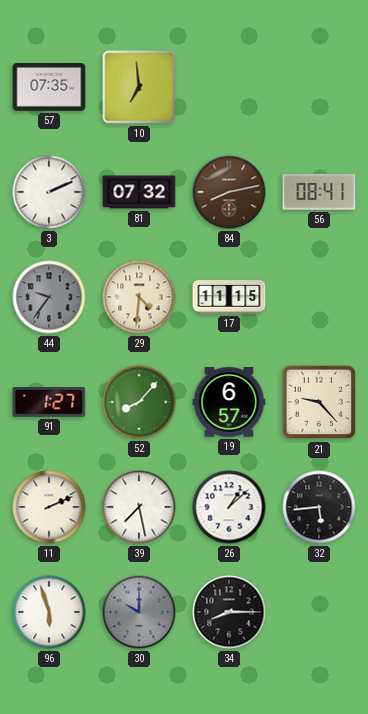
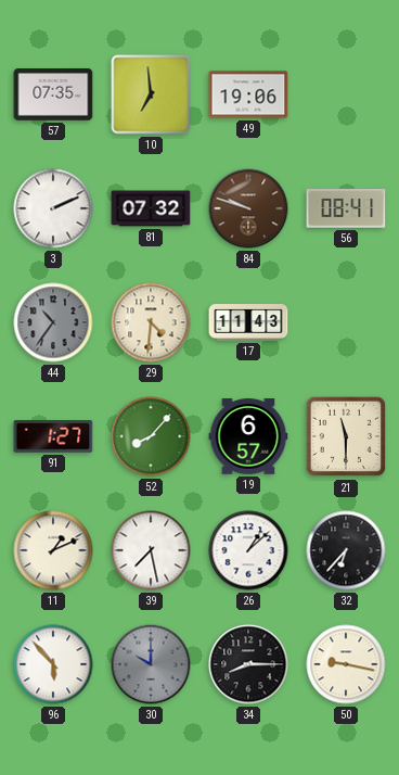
49: none -> 19:06
84: 8:13 -> 9:48
44: 9:36 -> 10:36
17: 11:15 -> 11:43
21: 9:23 -> 11:30
11: 2:11 -> 1:11
32: 5:44 -> 6:37
96: 5:57 -> 5:53
50: none -> 9:17
